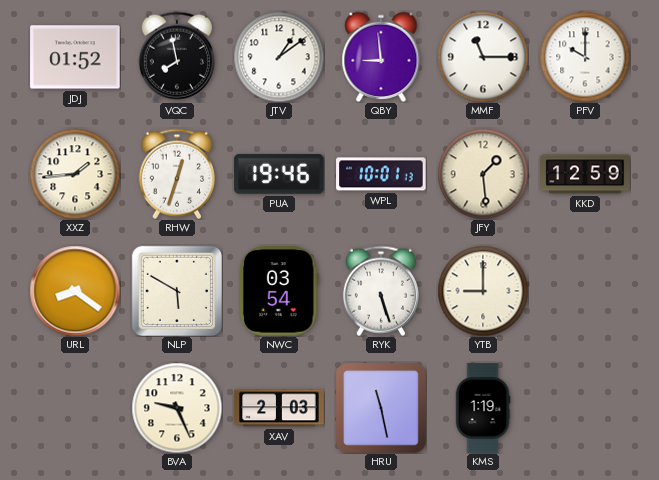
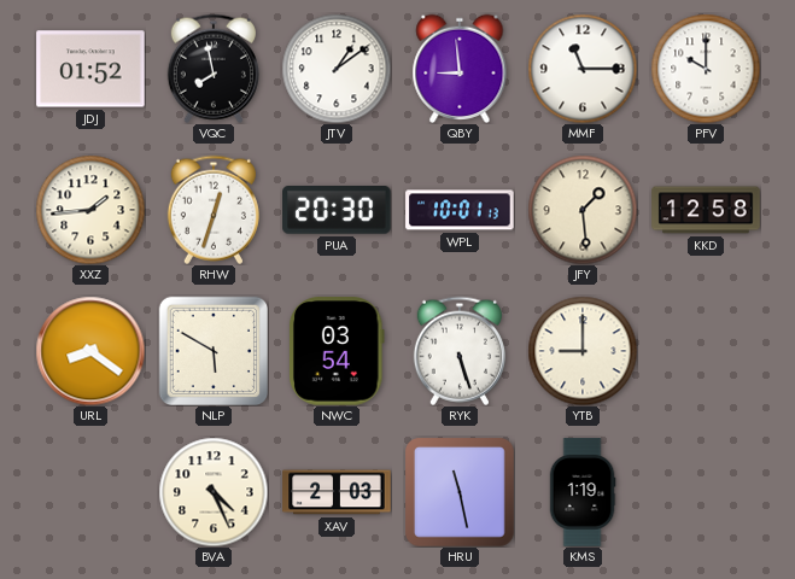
PUA: 19:46 -> 20:30
KKD: 12:59 -> 12:58
BVA: 9:26 -> 4:26
